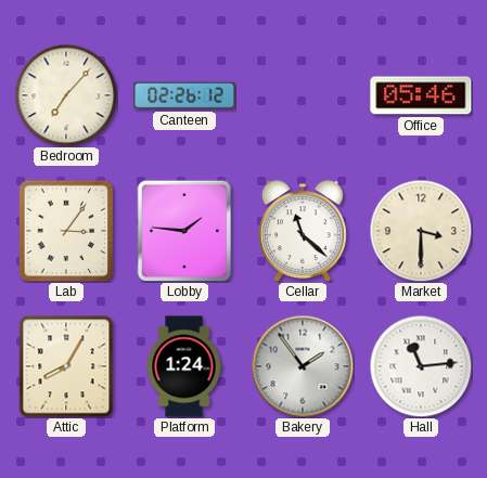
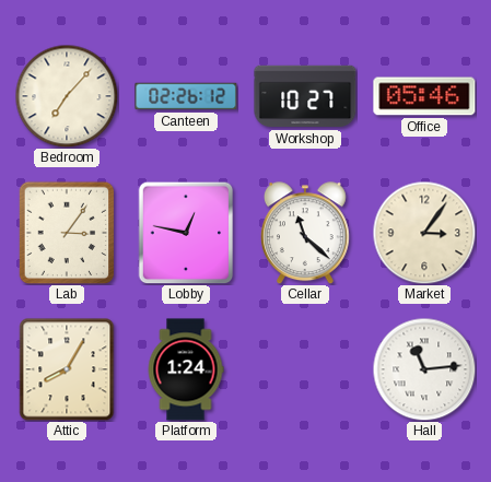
Workshop: none -> 10:27
Lobby: 1:46 -> 12:47
Market: 3:30 -> 3:06
Bakery: 1:54 -> none
